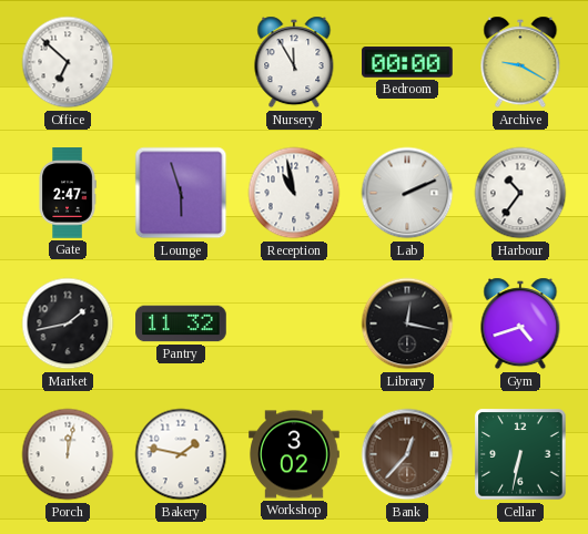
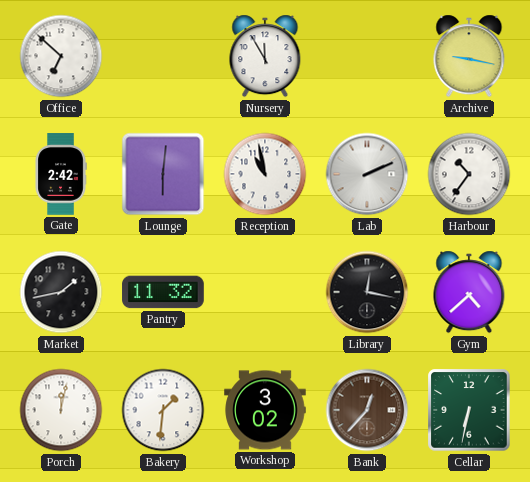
Bedroom: 00:00 -> none
Archive: 9:20 -> 9:17
Gate: 2:47 -> 2:42
Lounge: 5:57 -> 6:01
Gym: 4:42 -> 4:38
Bakery: 1:47 -> 1:31
